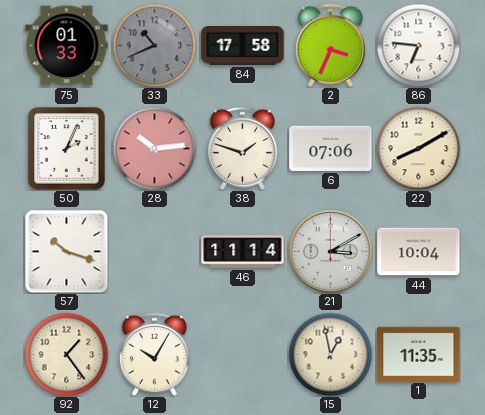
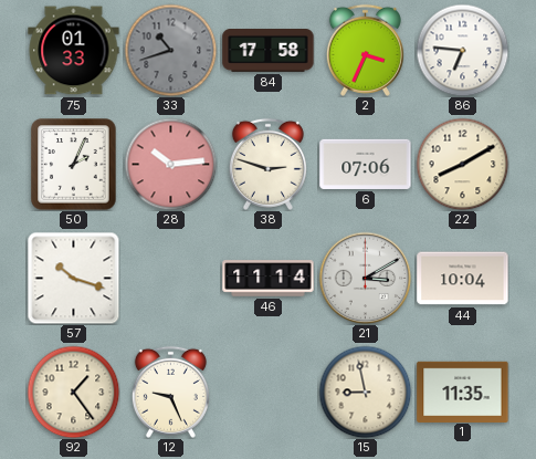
33: 10:41 -> 10:42
38: 1:48 -> 2:48
12: 10:05 -> 9:26
15: 12:58 -> 8:58
